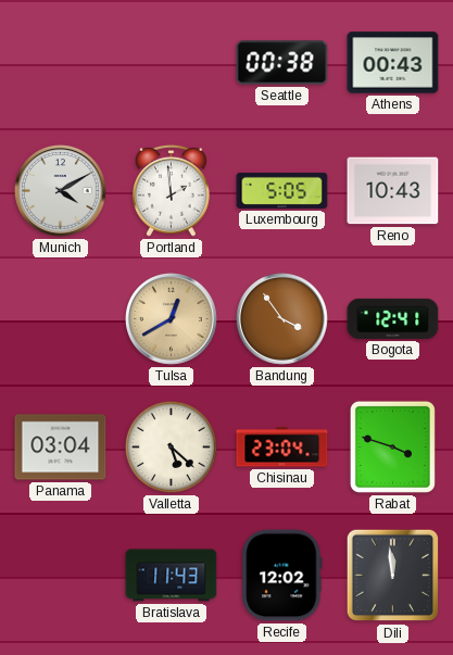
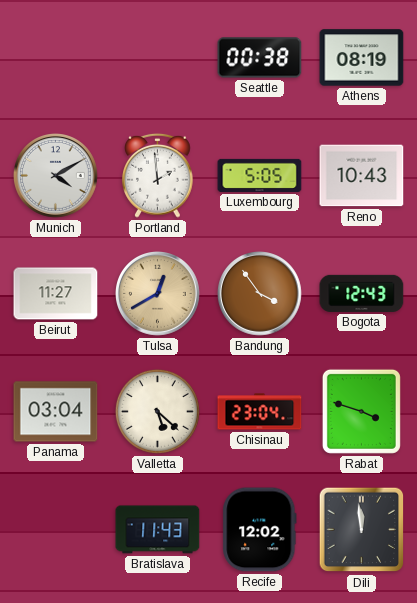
Athens: 00:43 -> 08:19
Beirut: none -> 11:27
Bogota: 12:41 -> 12:43
